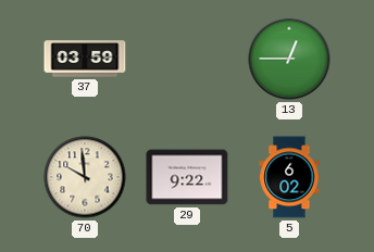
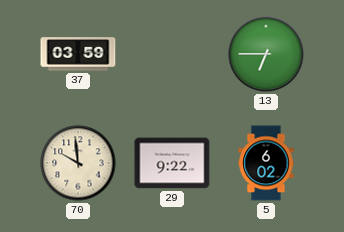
13: 12:45 -> 6:45
